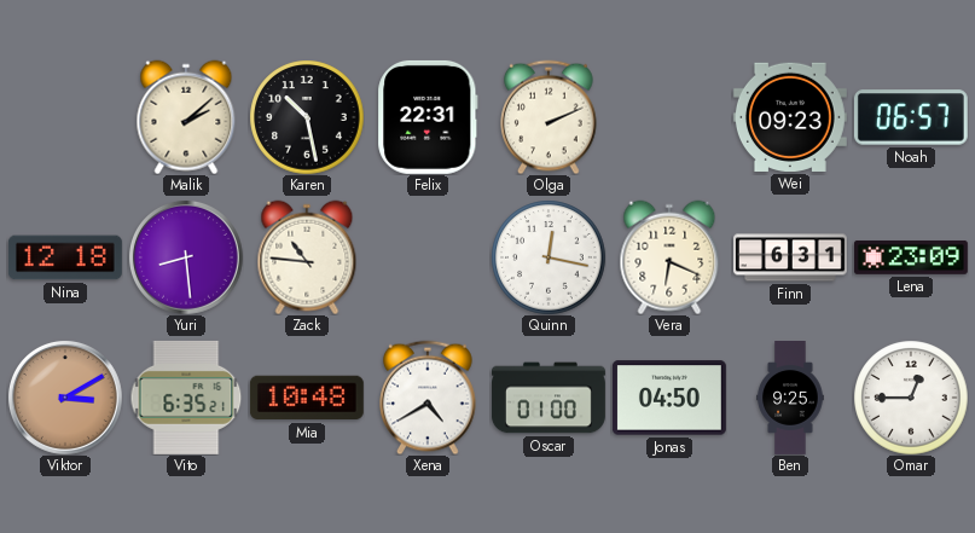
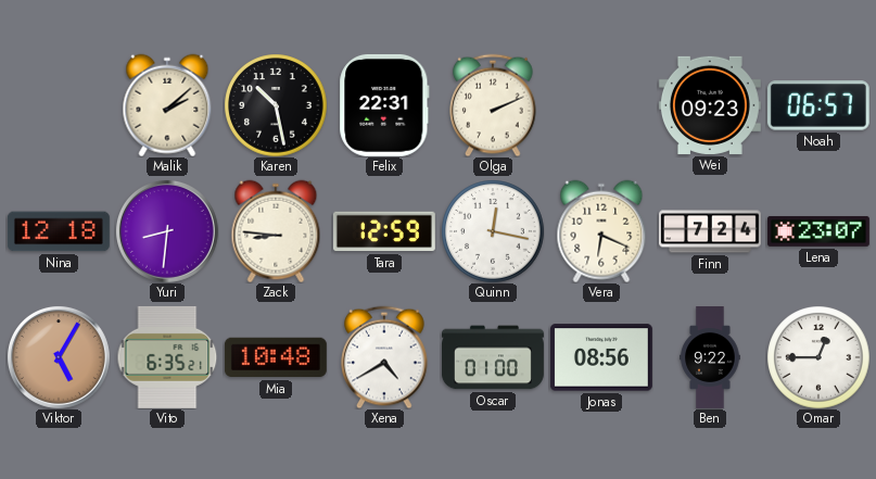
Yuri: 8:29 -> 8:31
Zack: 10:46 -> 8:46
Tara: none -> 12:59
Finn: 6:31 -> 7:24
Lena: 23:09 -> 23:07
Viktor: 3:10 -> 5:05
Jonas: 04:50 -> 08:56
Ben: 9:25 -> 9:22
